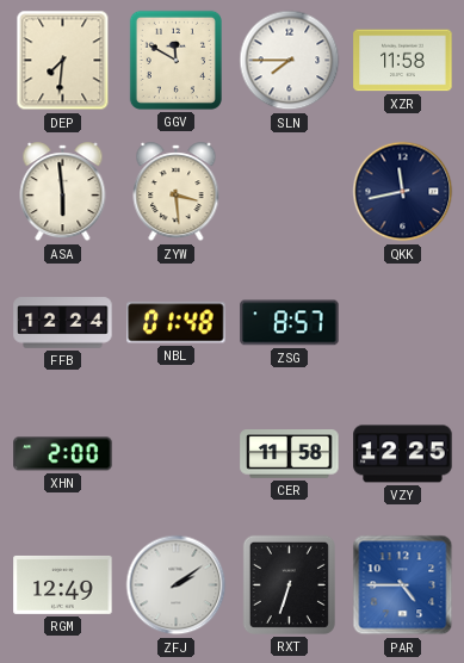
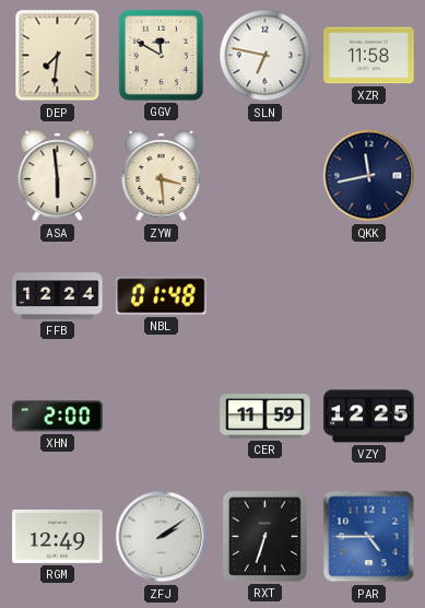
SLN: 7:45 -> 6:47
ZSG: 8:57 -> none
CER: 11:58 -> 11:59
